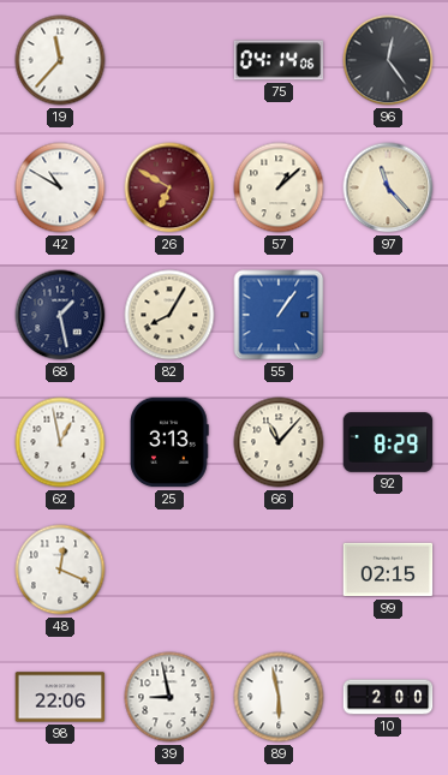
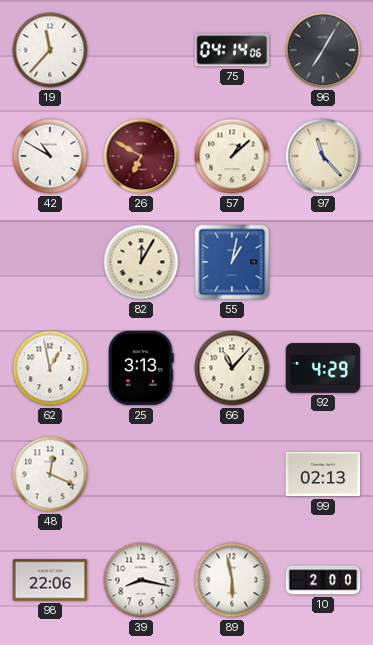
96: 12:24 -> 7:05
68: 1:28 -> none
82: 8:05 -> 12:05
55: 1:06 -> 1:02
92: 8:29 -> 4:29
99: 02:15 -> 02:13
39: 8:58 -> 8:17
